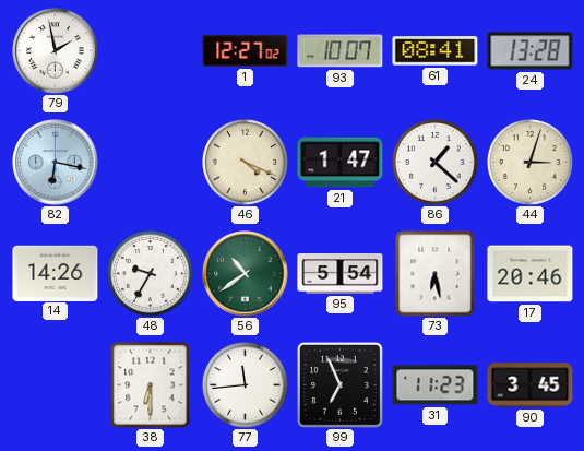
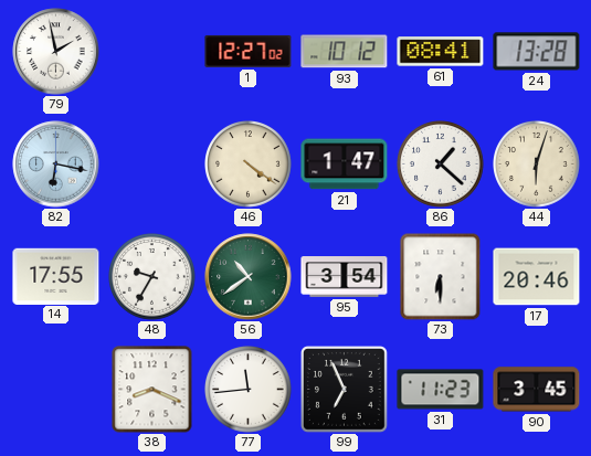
93: 10:07 -> 10:12
46: 4:19 -> 4:21
44: 3:03 -> 6:03
14: 14:26 -> 17:55
95: 5:54 -> 3:54
73: 6:28 -> 6:30
38: 6:30 -> 8:19
